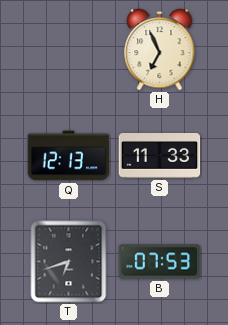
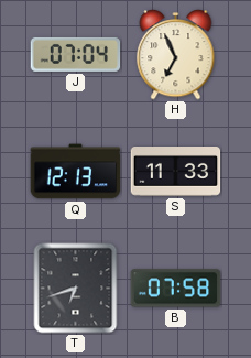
J: none -> 07:04
B: 07:53 -> 07:58
